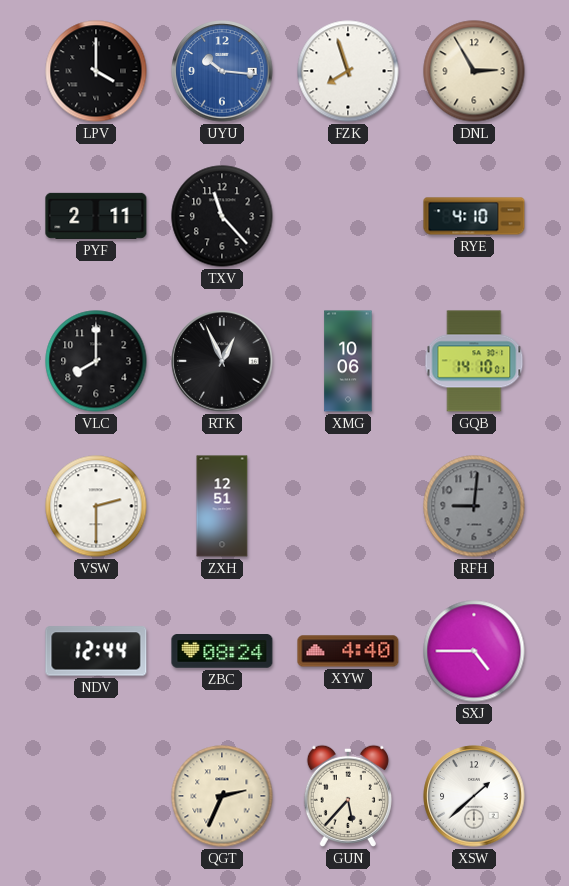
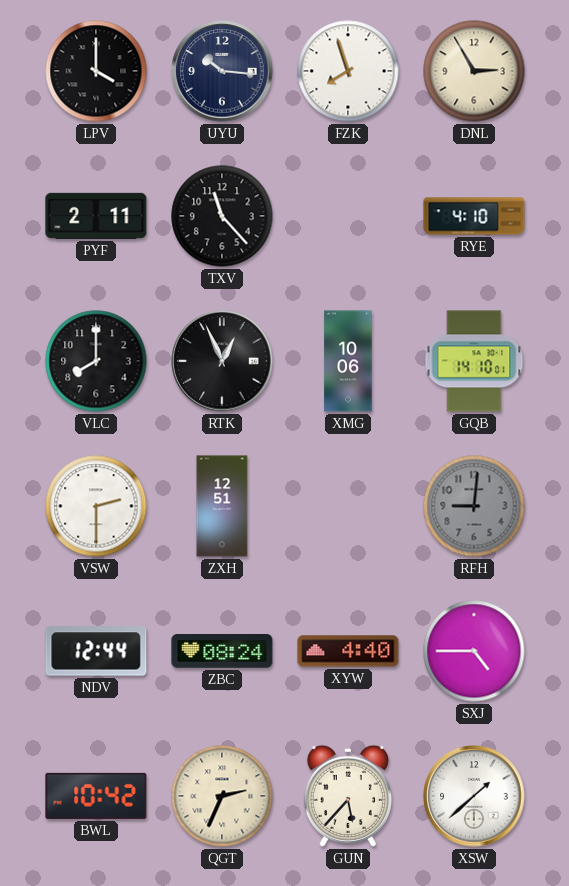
UYU dial: blue -> navy
BWL: none -> 10:42
